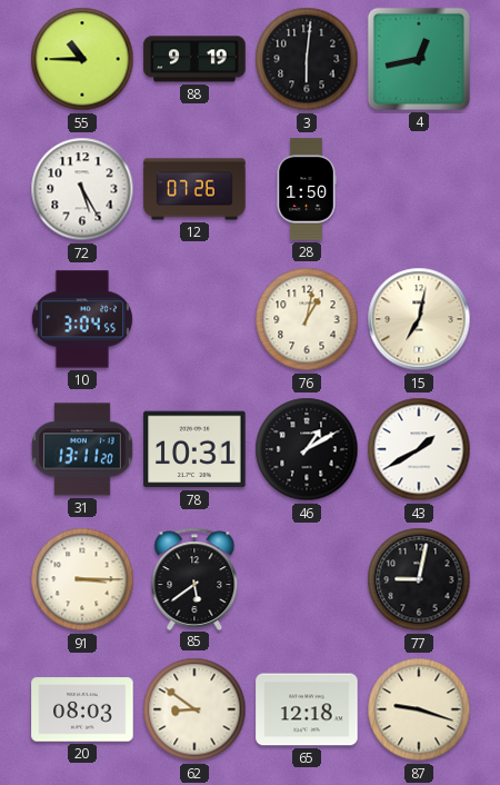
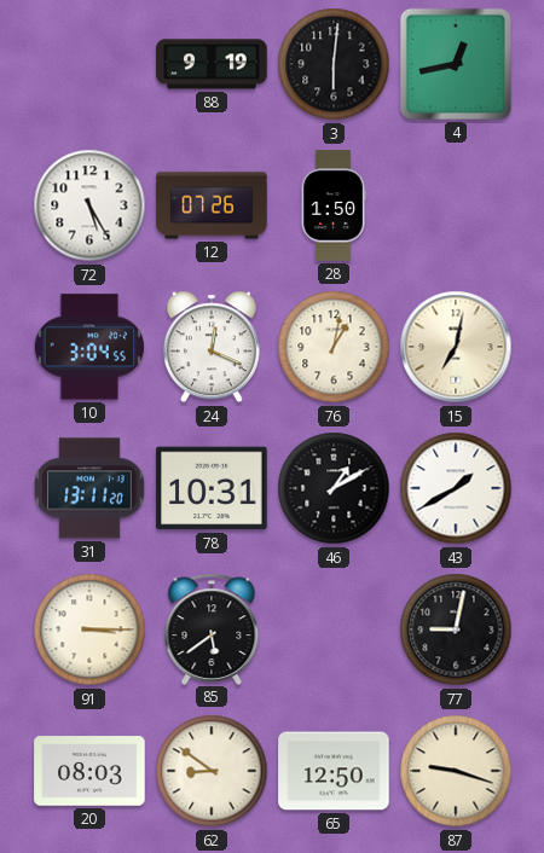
55: 10:45 -> none
24: none -> 12:19
65: 12:18 -> 12:50
